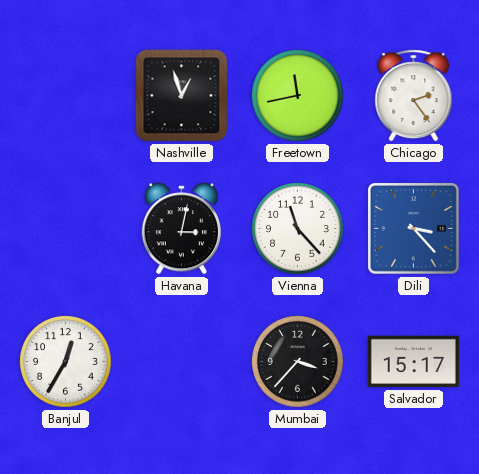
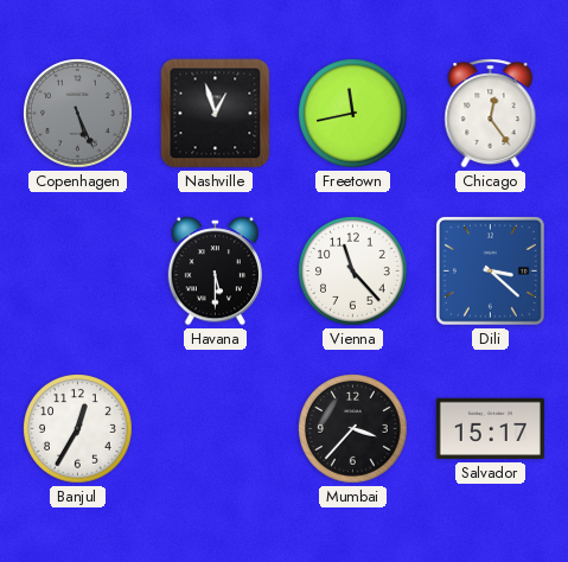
Copenhagen: none -> 5:26
Chicago: 2:24 -> 12:24
Havana: 3:02 -> 5:30
Dili: 3:23 -> 3:22
